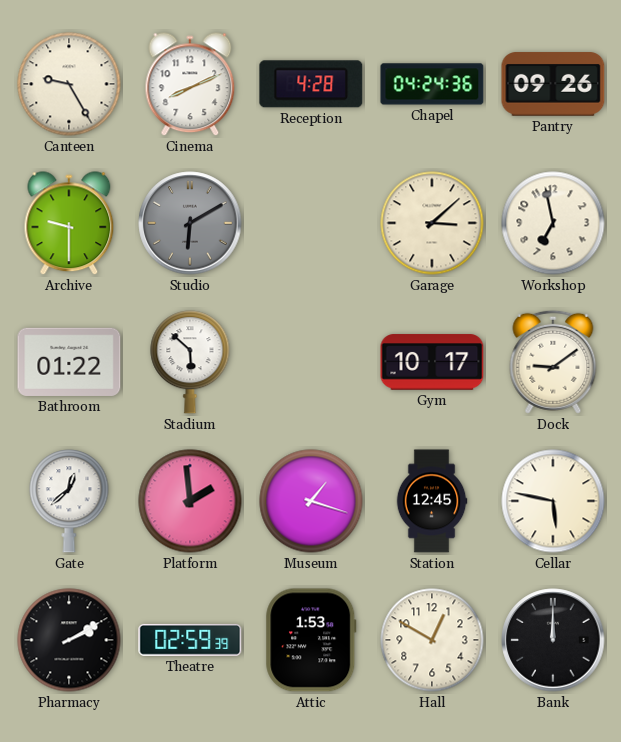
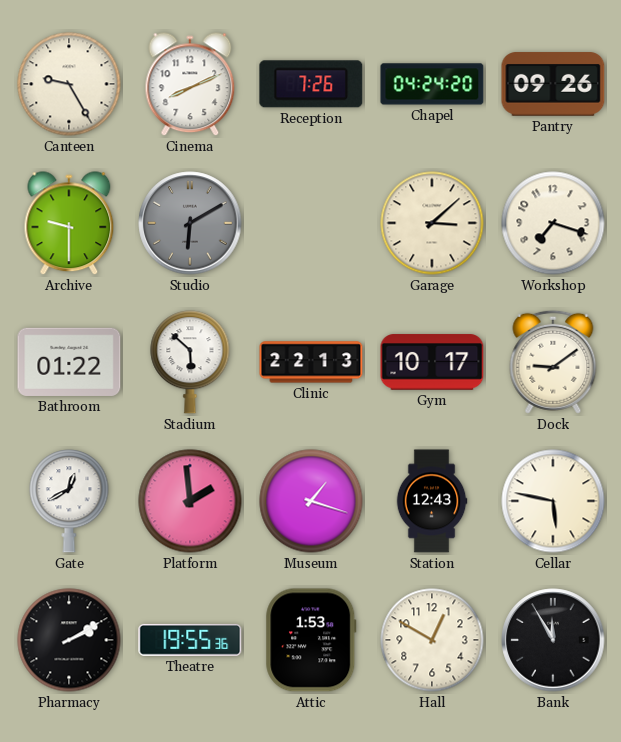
Reception: 4:28 -> 7:26
Chapel: 04:24:36 -> 04:24:20
Workshop: 6:58 -> 7:18
Clinic: none -> 22:13
Gate: 12:38 -> 12:40
Station: 12:45 -> 12:43
Theatre: 02:59 -> 19:55
Bank: 12:00 -> 11:55
